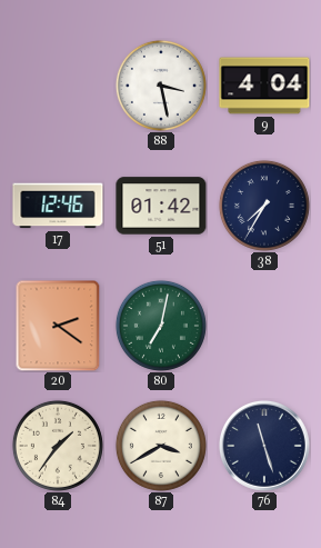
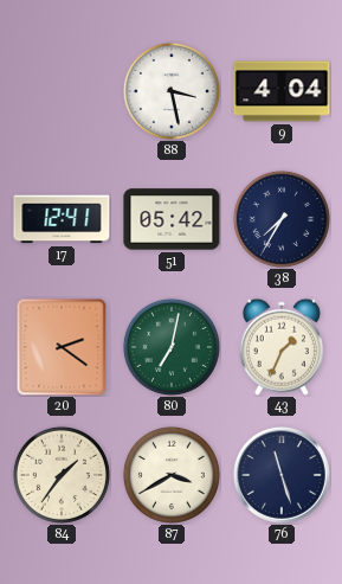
17: 12:46 -> 12:41
51: 01:42 -> 05:42
43: none -> 1:34
